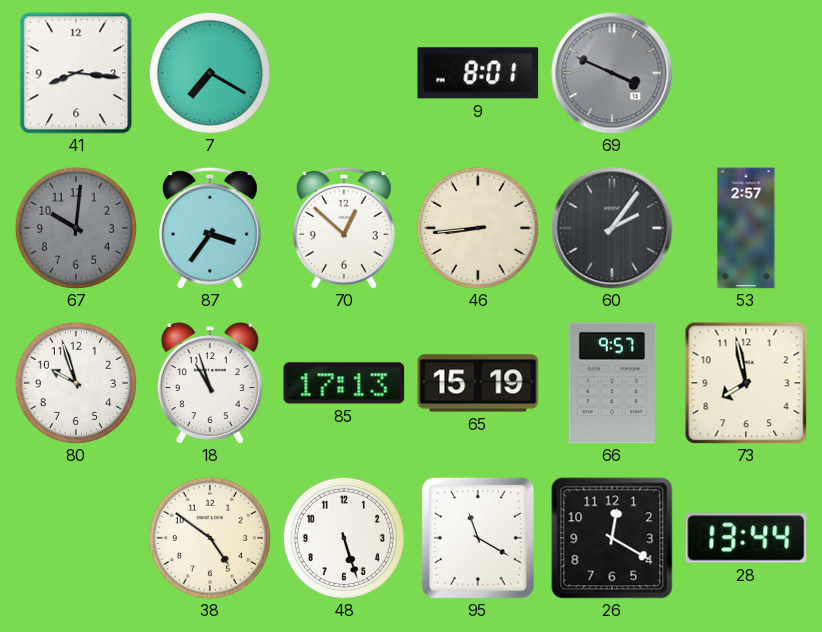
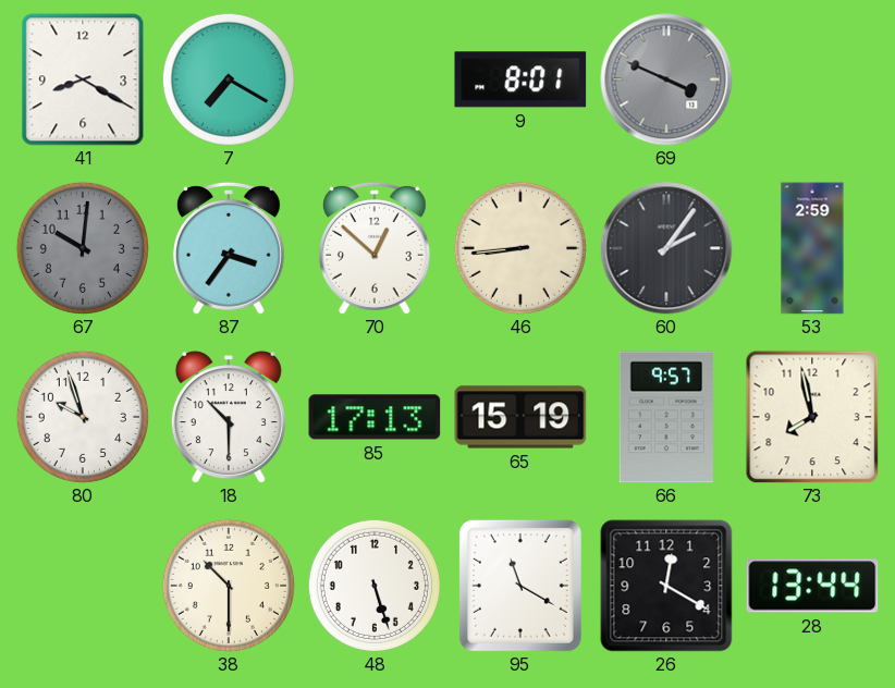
41: 8:16 -> 8:20
53: 2:57 -> 2:59
18: 10:57 -> 10:30
38: 4:51 -> 10:30
